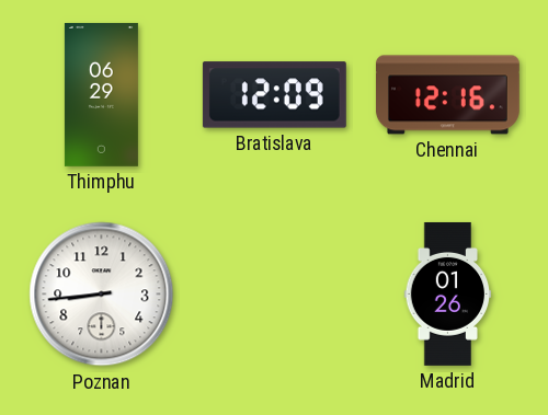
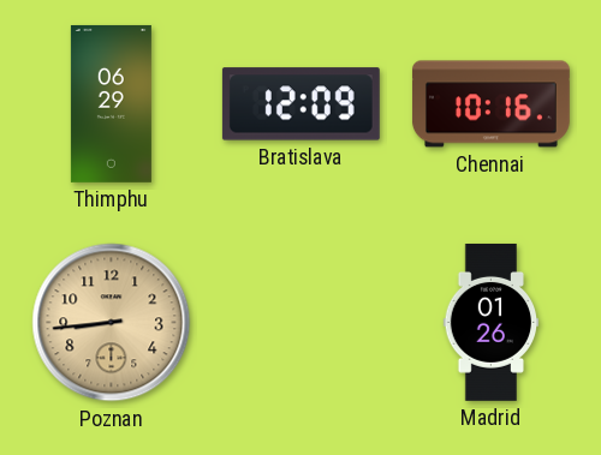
Chennai: 12:16 -> 10:16
Poznan dial: white -> champagne
